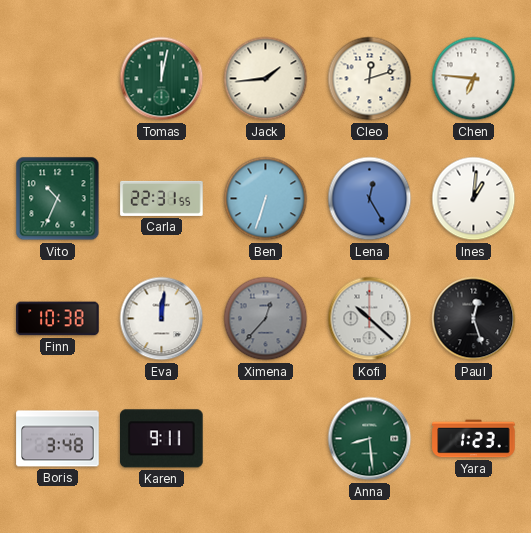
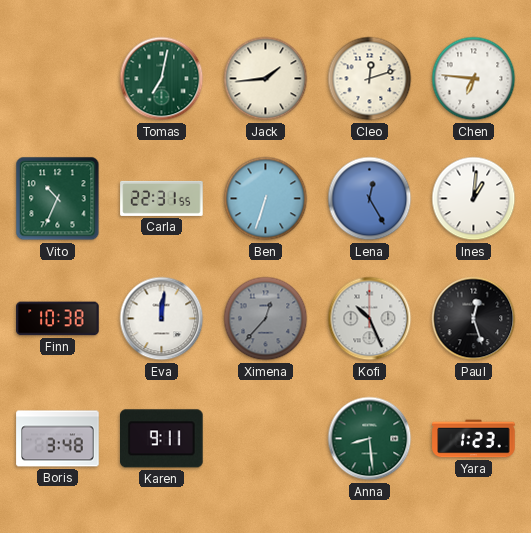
Tomas: 12:02 -> 7:02
Kofi: 10:22 -> 10:26
